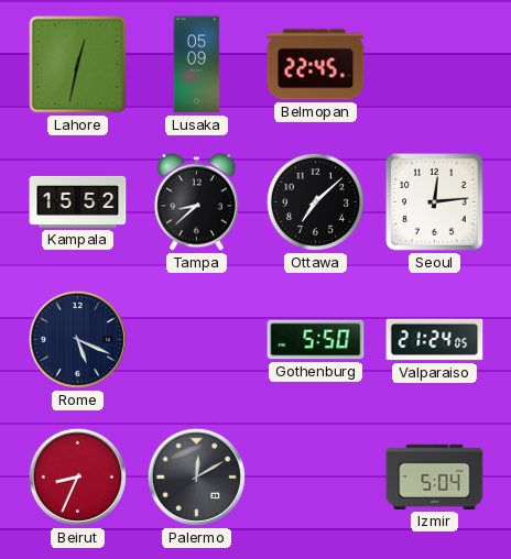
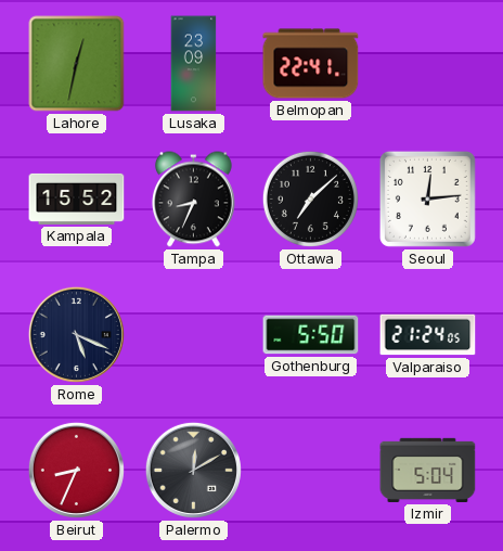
Lusaka: 05:09 -> 23:09
Belmopan: 22:45 -> 22:41
Tampa: 8:38 -> 8:34
